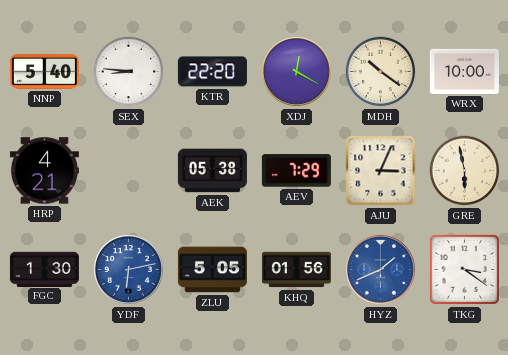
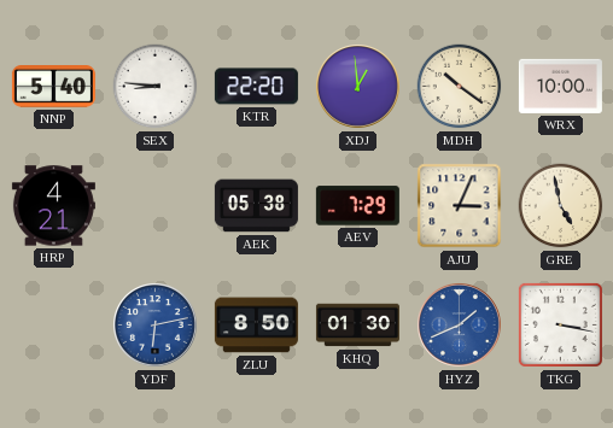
XDJ: 12:20 -> 12:59
GRE: 5:58 -> 4:58
FGC: 1:30 -> none
ZLU: 5:05 -> 8:50
KHQ: 01:56 -> 01:30
TKG: 3:21 -> 3:17
